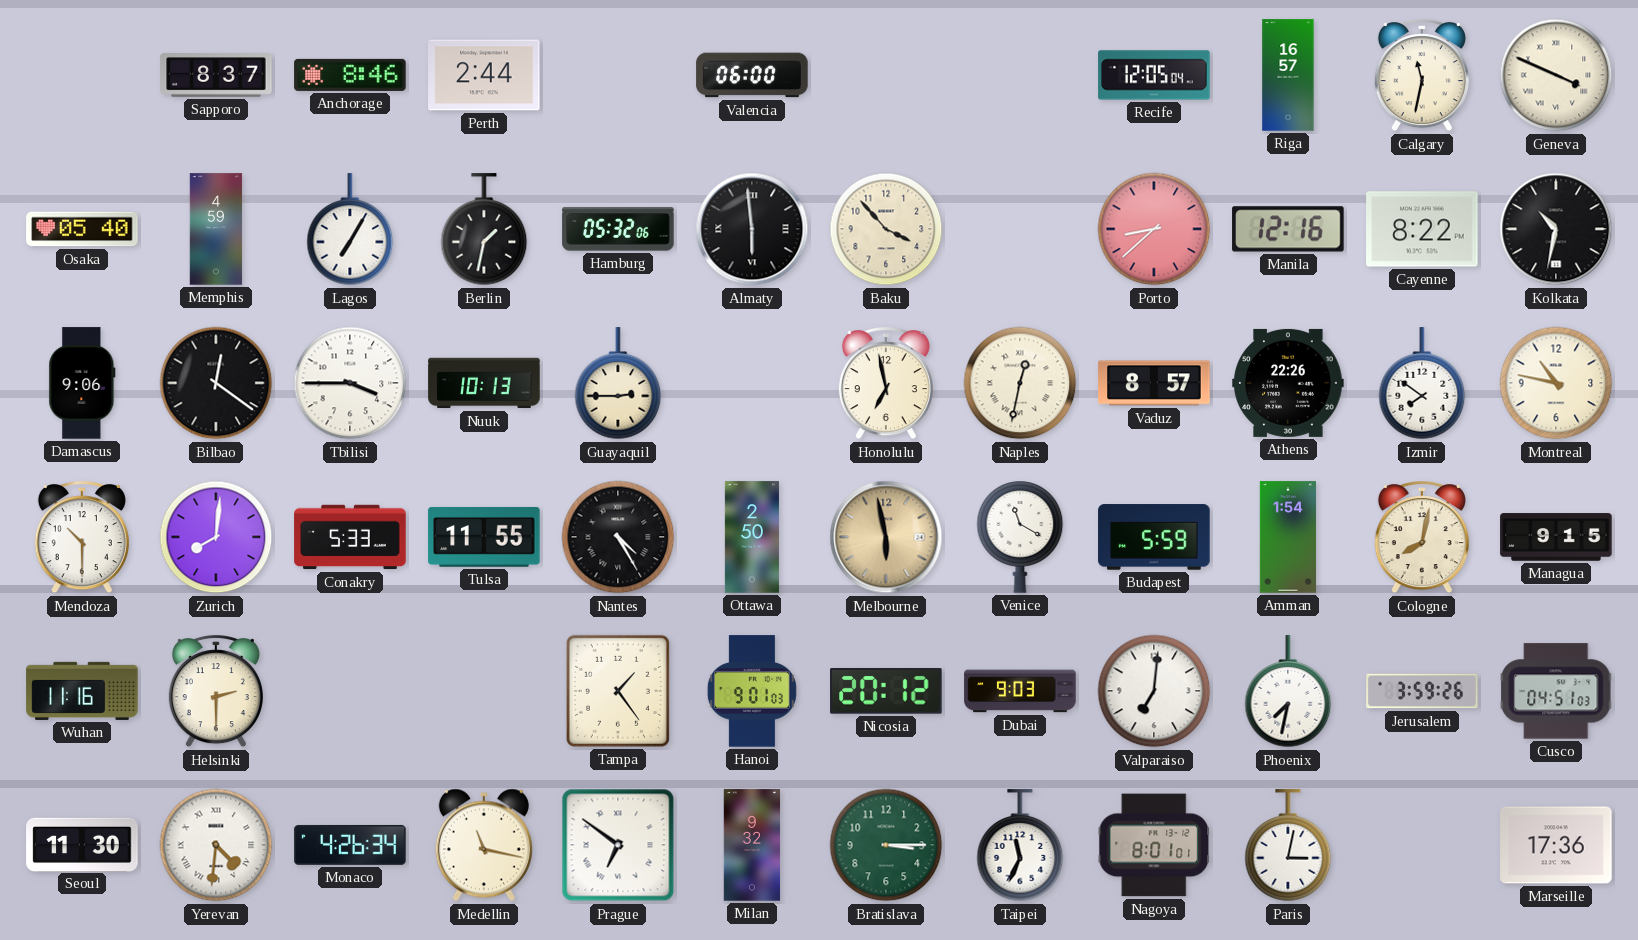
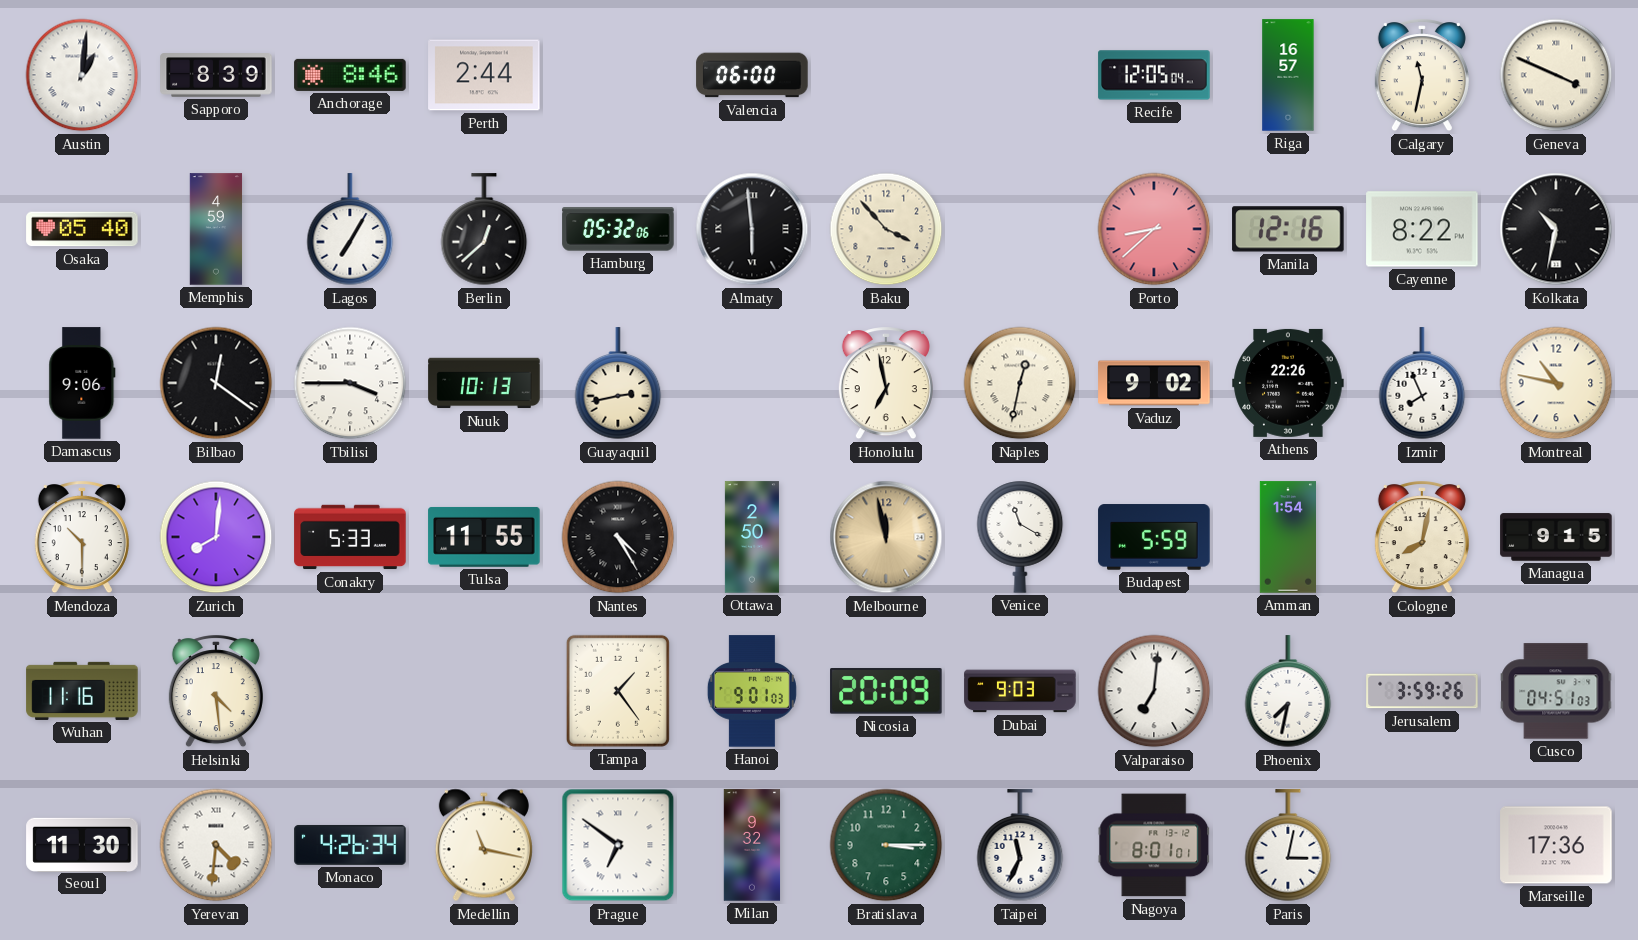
Austin: none -> 1:01
Sapporo: 8:37 -> 8:39
Berlin: 1:32 -> 12:38
Guayaquil: 2:45 -> 2:43
Vaduz: 8:57 -> 9:02
Izmir: 7:51 -> 7:56
Melbourne: 5:58 -> 11:58
Helsinki: 2:30 -> 4:29
Nicosia: 20:12 -> 20:09
